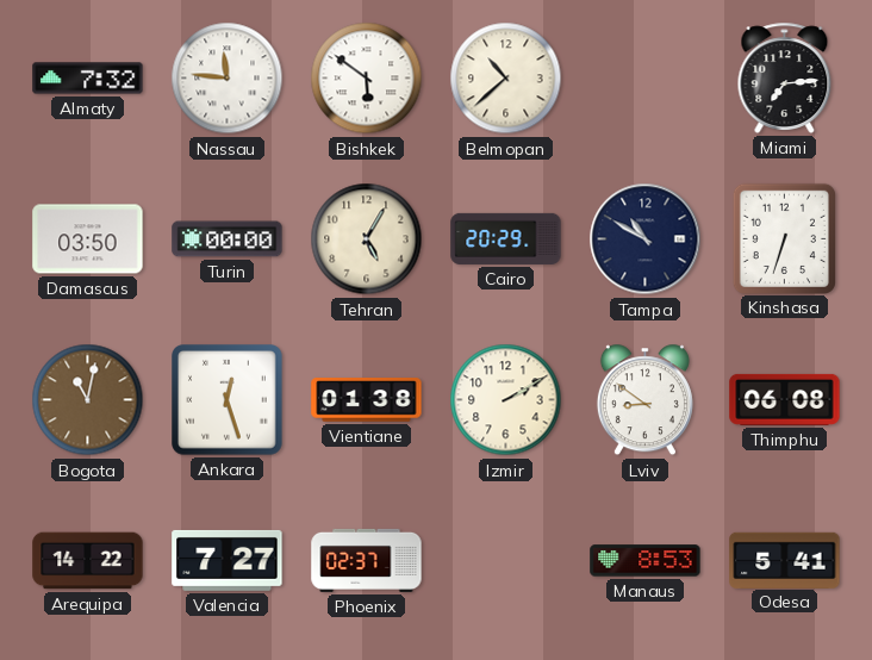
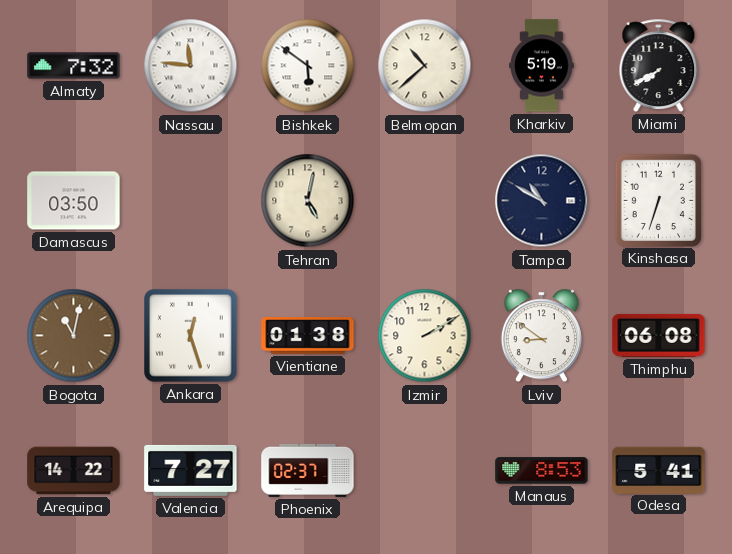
Kharkiv: none -> 5:19
Miami: 7:14 -> 7:40
Turin: 00:00 -> none
Tehran: 5:05 -> 5:02
Cairo: 20:29 -> none
